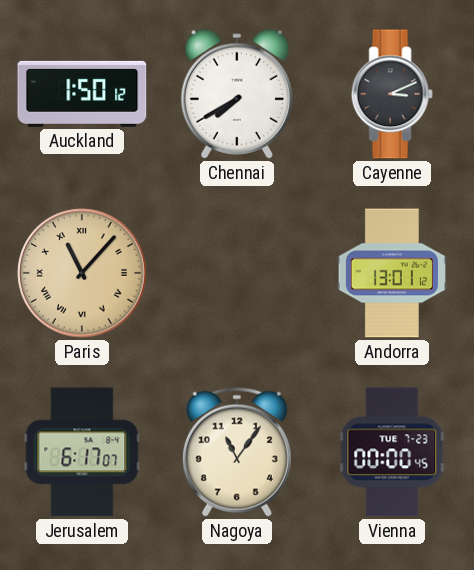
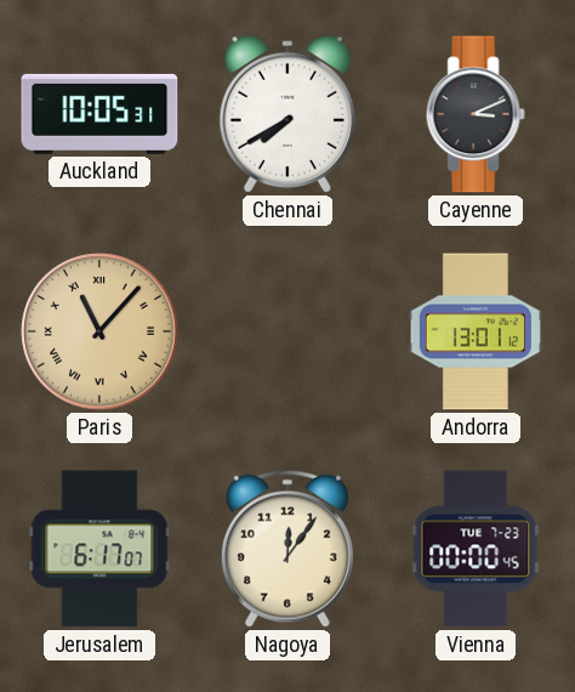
Auckland: 1:50 -> 10:05
Nagoya: 11:06 -> 12:06
